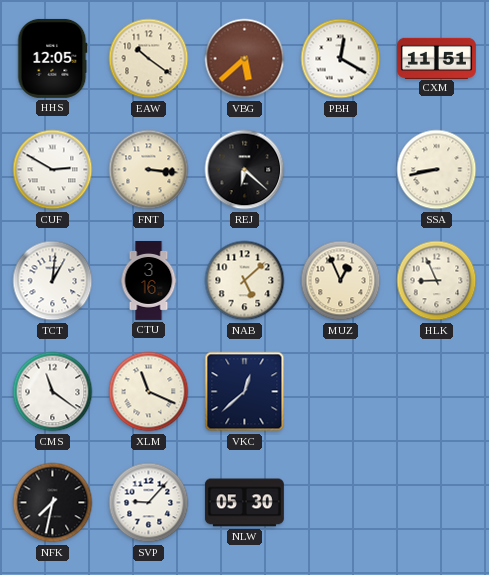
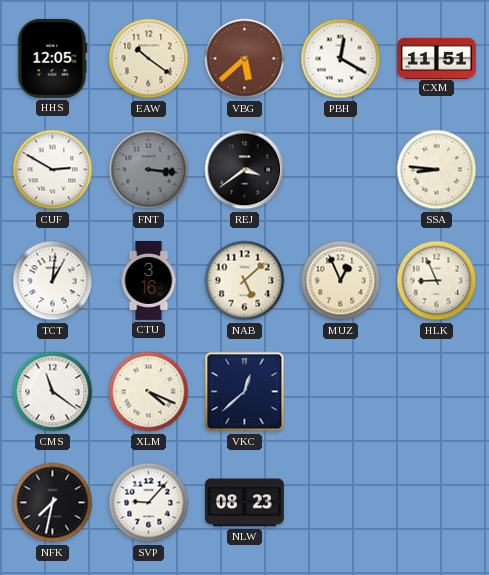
FNT dial: cream -> grey
REJ: 6:22 -> 3:39
SSA: 8:43 -> 8:46
XLM: 11:19 -> 4:19
NLW: 05:30 -> 08:23
